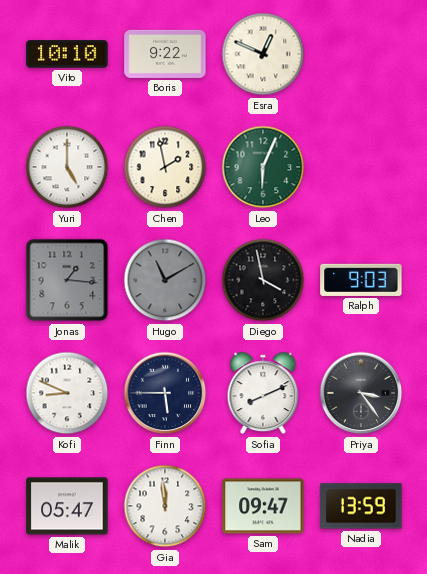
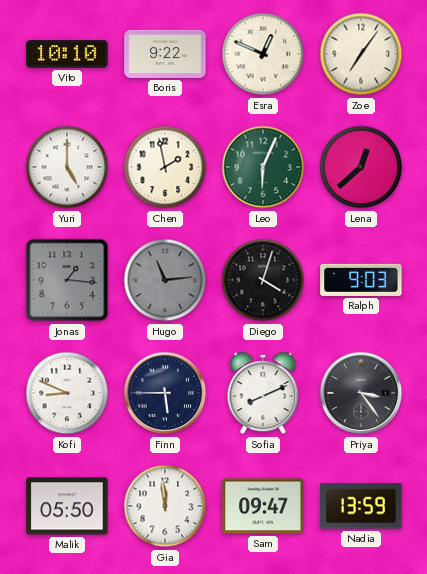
Zoe: none -> 7:06
Lena: none -> 12:38
Hugo: 11:10 -> 11:14
Diego: 3:58 -> 4:03
Malik: 05:47 -> 05:50
